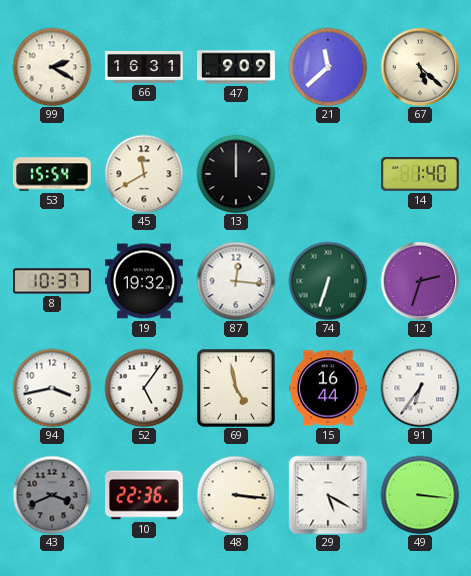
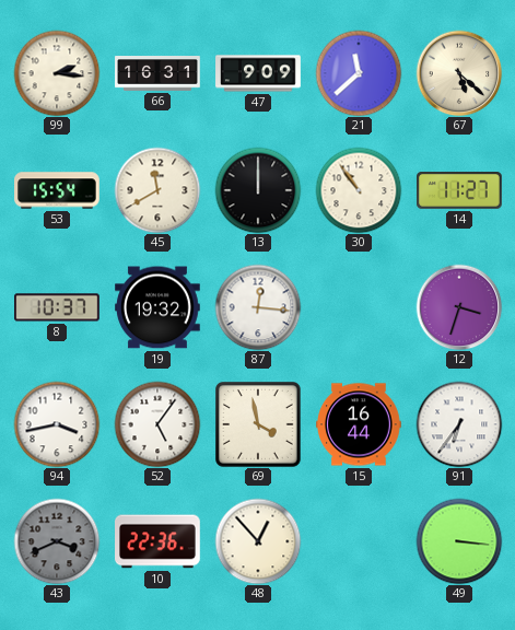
99: 2:20 -> 2:16
30: none -> 10:54
14: 1:40 -> 11:27
74: 6:33 -> none
12: 2:33 -> 3:33
69: 4:58 -> 3:58
48: 3:16 -> 12:53
29: 5:20 -> none
